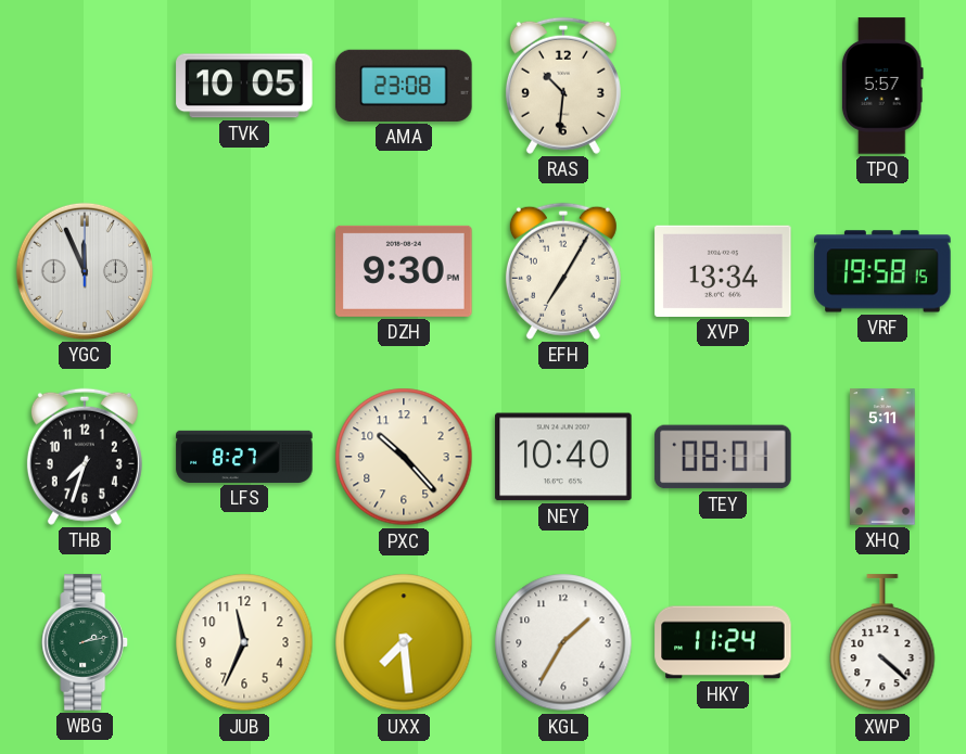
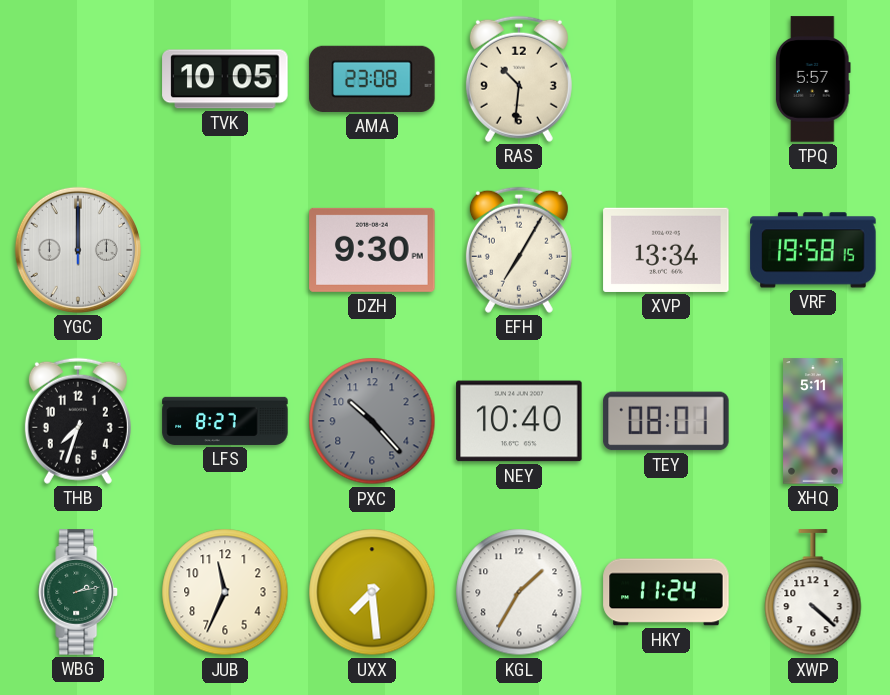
YGC: 11:56 -> 12:00
PXC dial: cream -> grey
